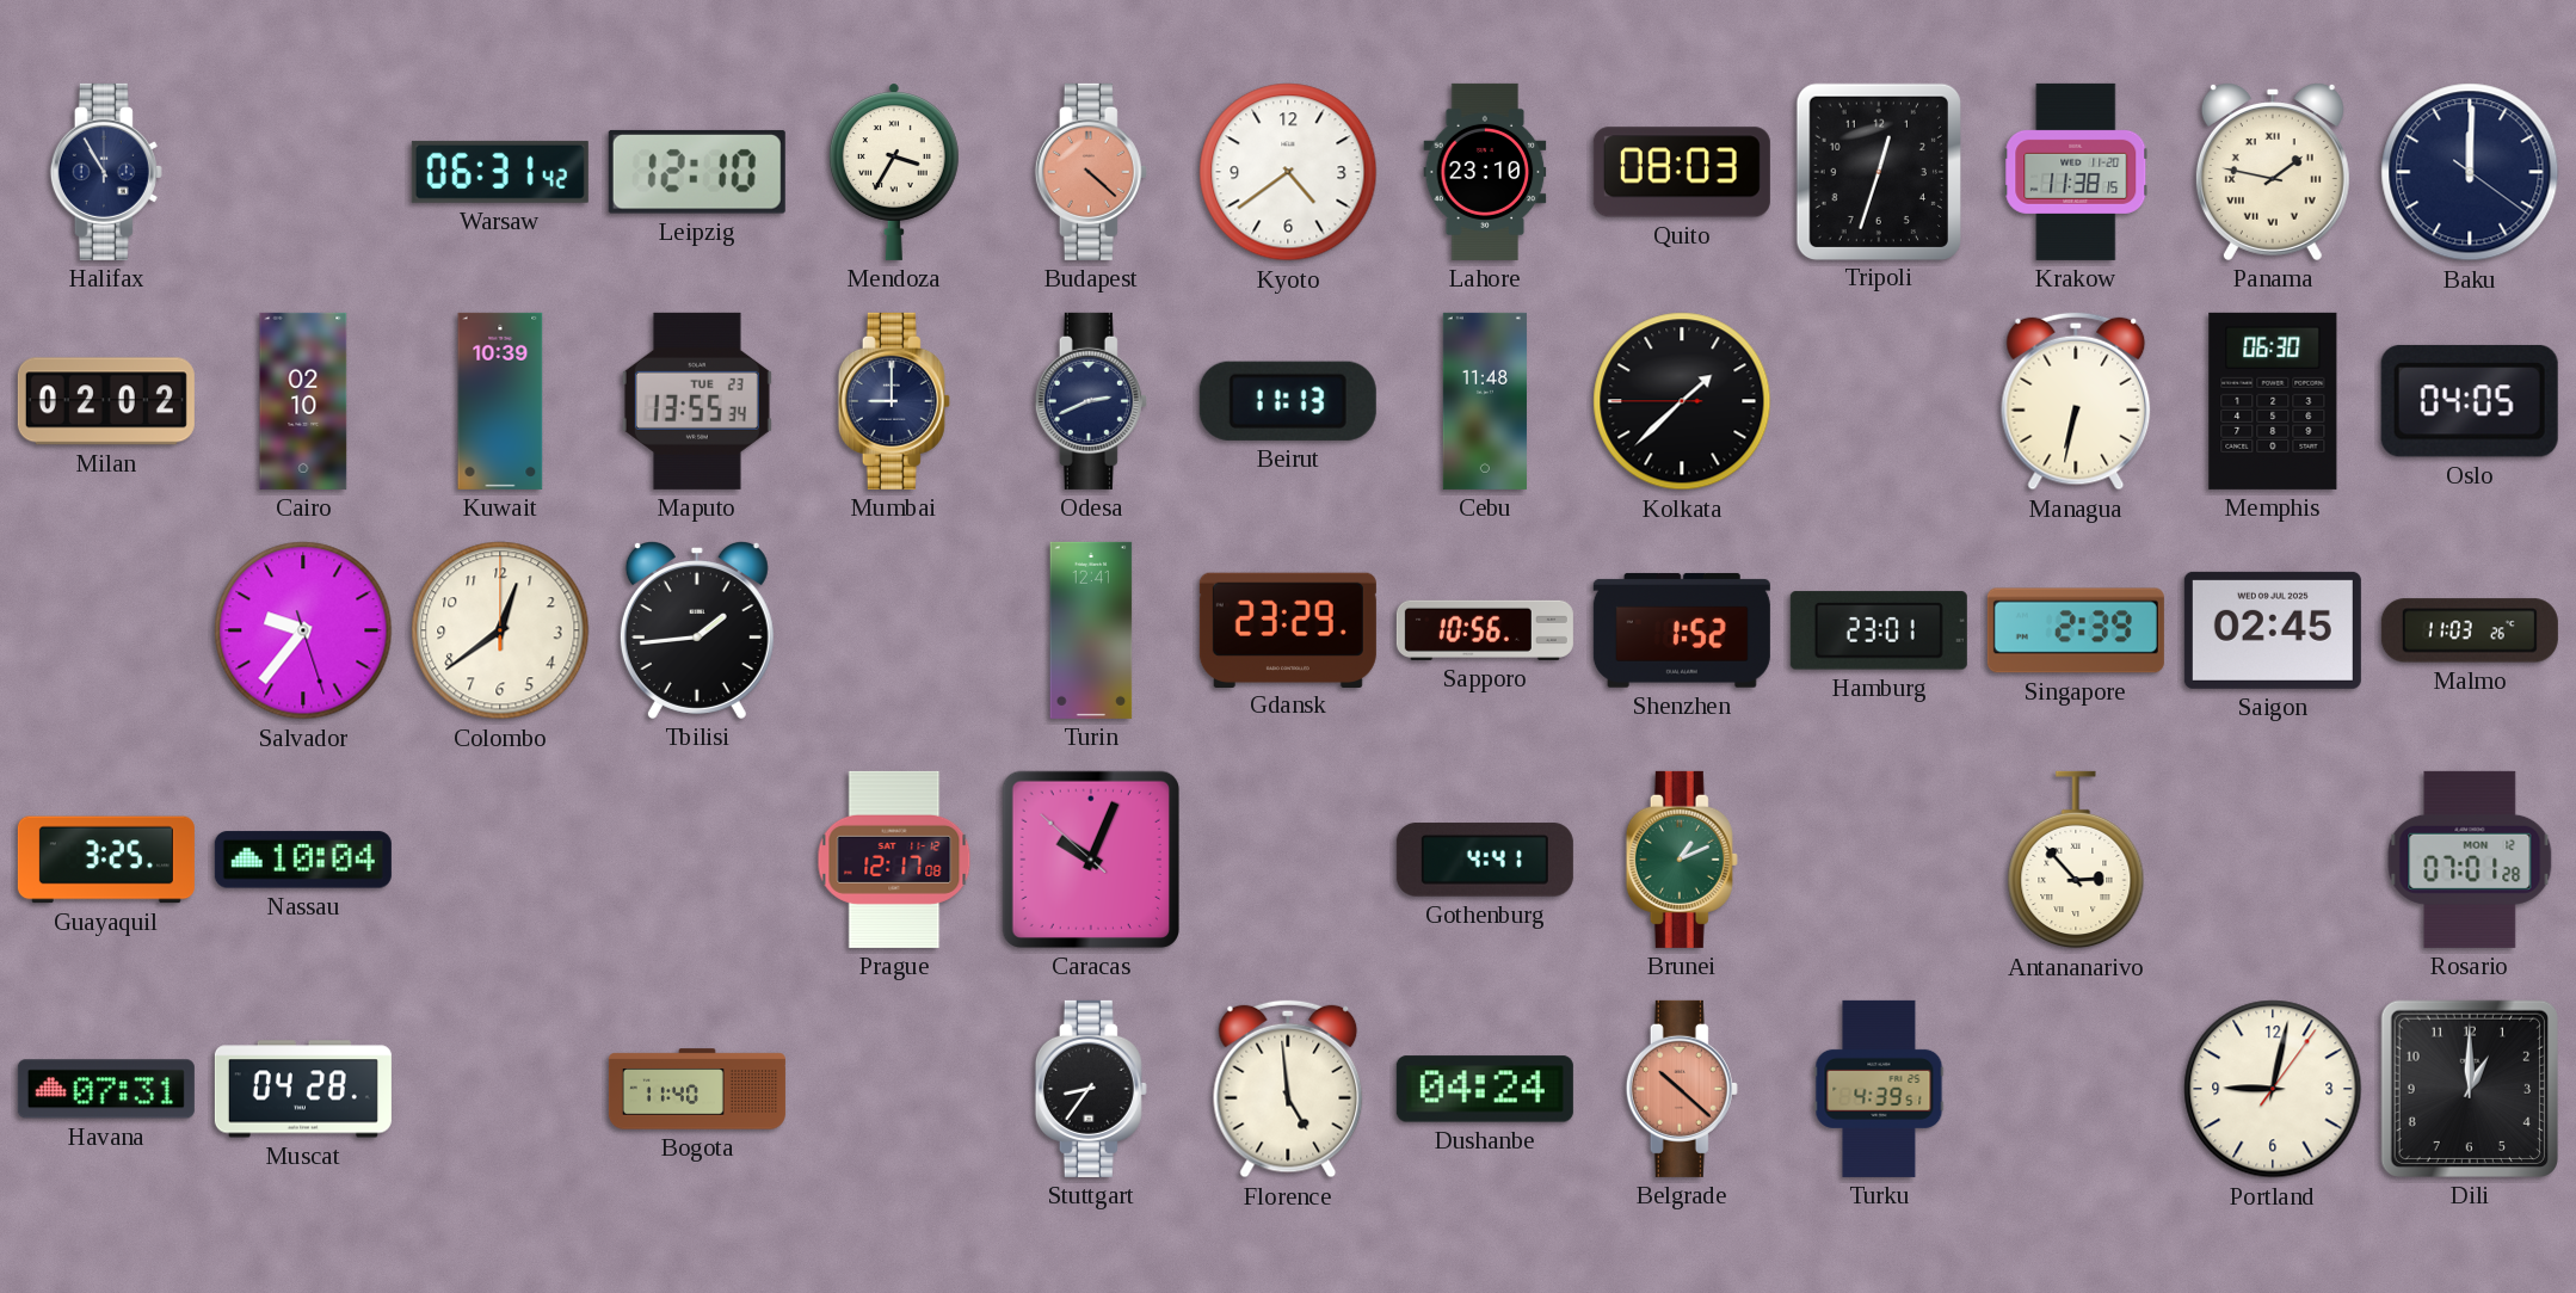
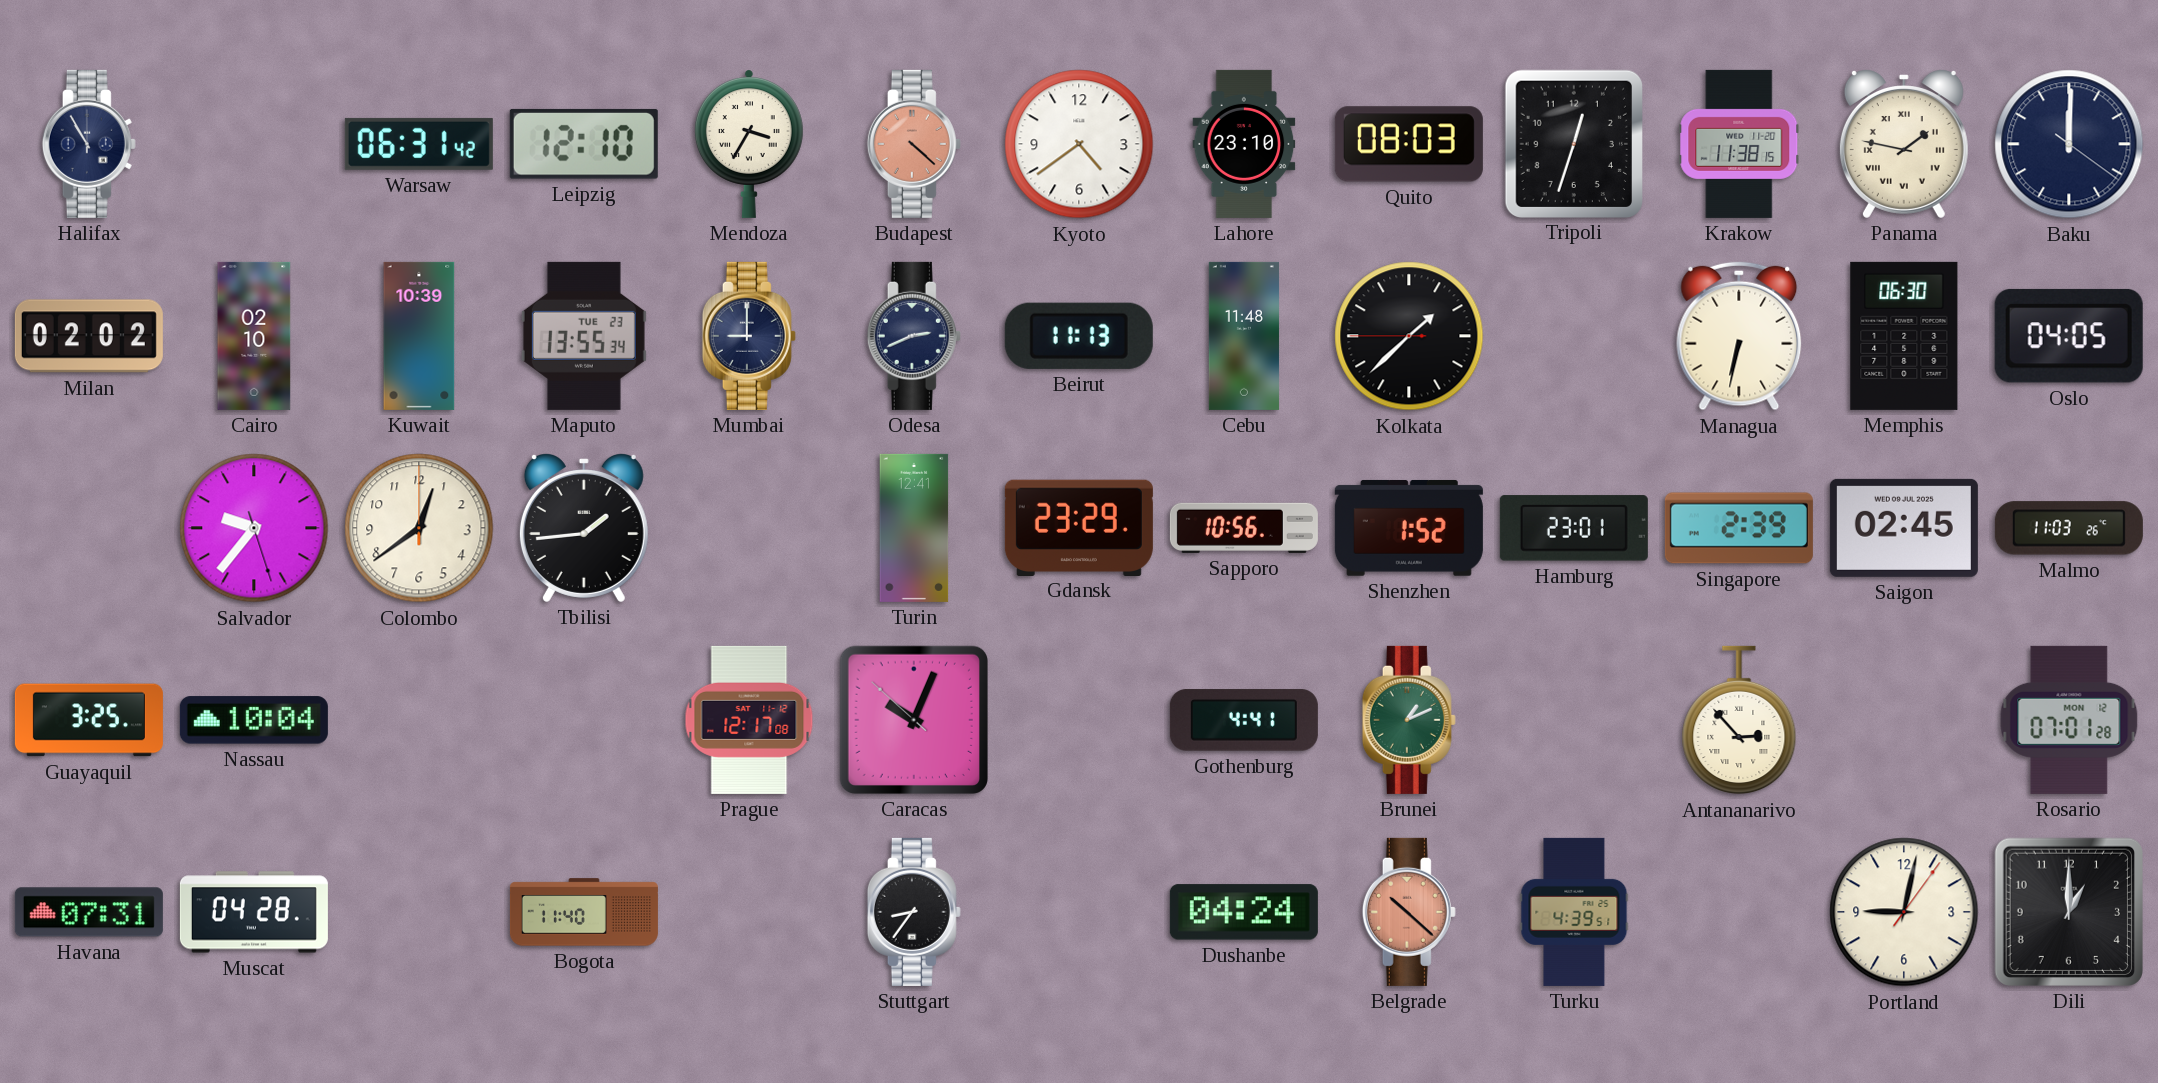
Florence: 4:59 -> none
